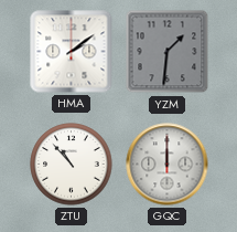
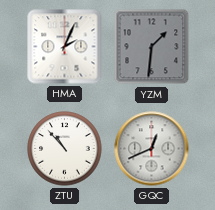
HMA: 2:09 -> 2:04
GQC: 12:00 -> 12:41
